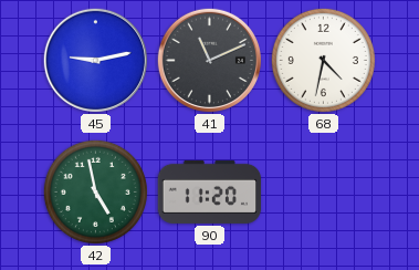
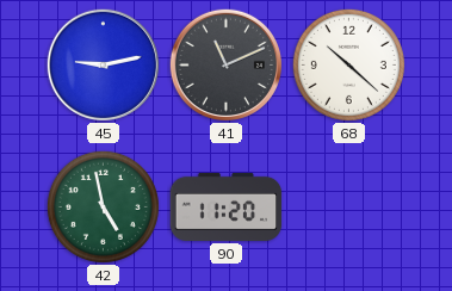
68: 4:32 -> 10:22
